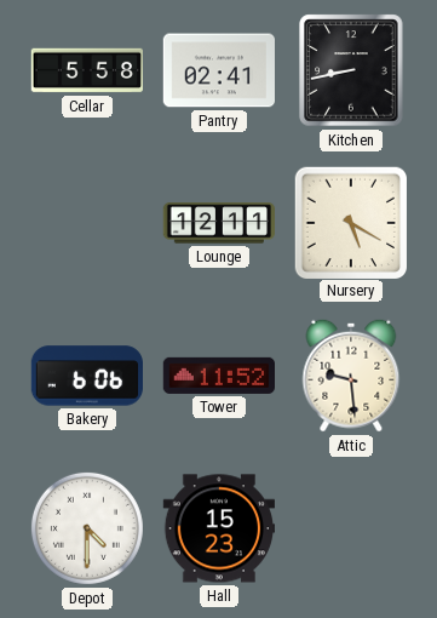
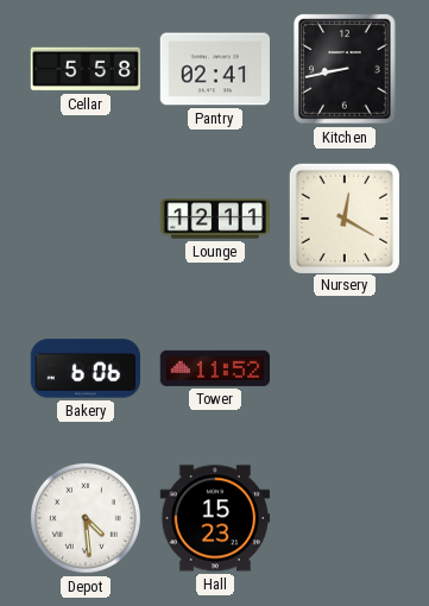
Nursery: 5:20 -> 12:20
Attic: 9:29 -> none
Depot: 4:30 -> 4:29
